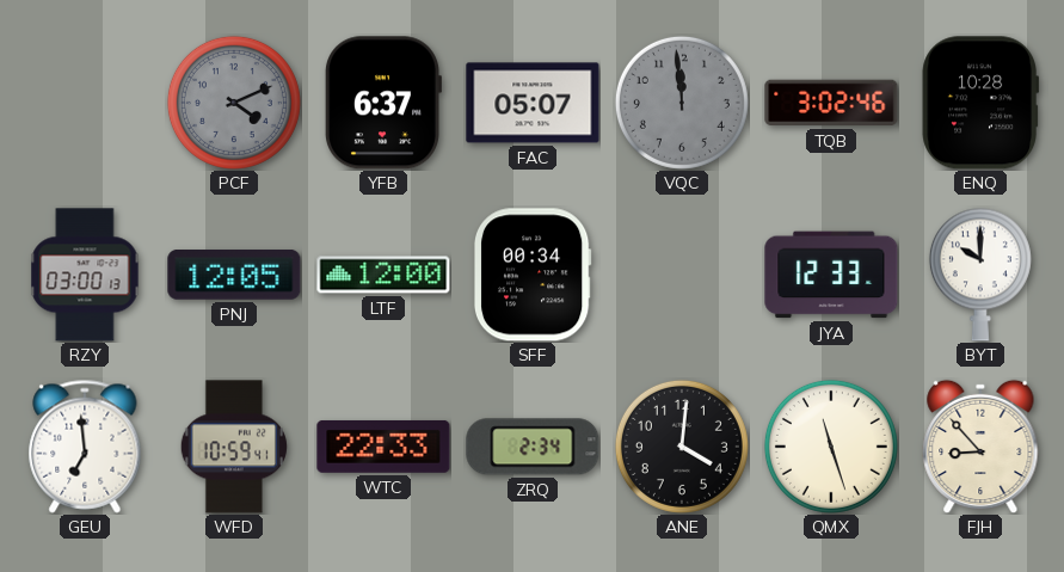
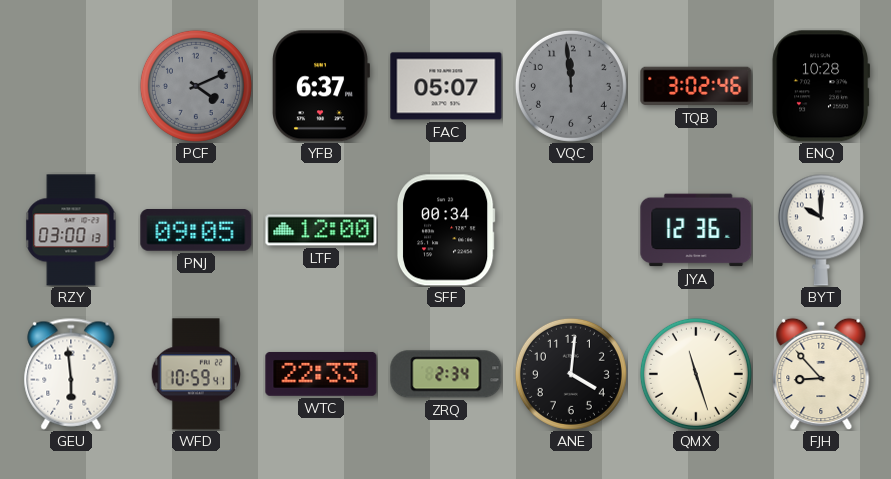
PNJ: 12:05 -> 09:05
JYA: 12:33 -> 12:36
GEU: 6:59 -> 5:59
